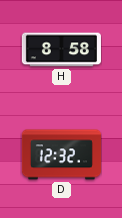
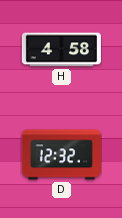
H: 8:58 -> 4:58
